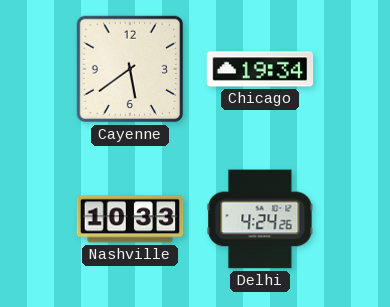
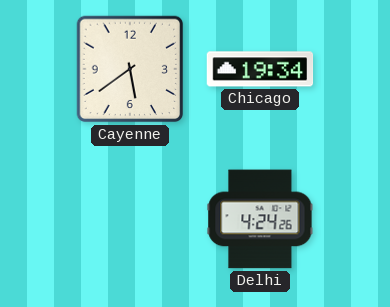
Nashville: 10:33 -> none
